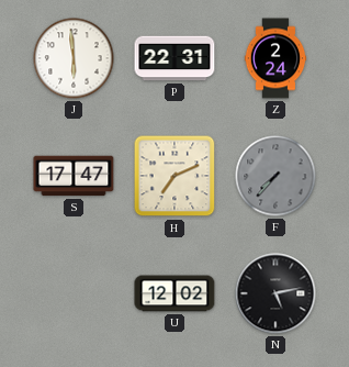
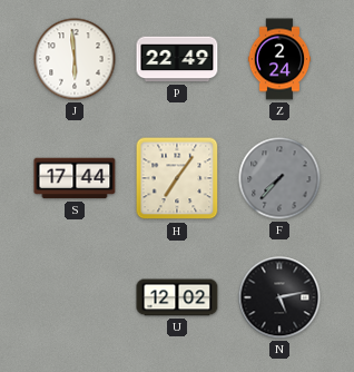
P: 22:31 -> 22:49
S: 17:47 -> 17:44
H: 7:11 -> 7:06
